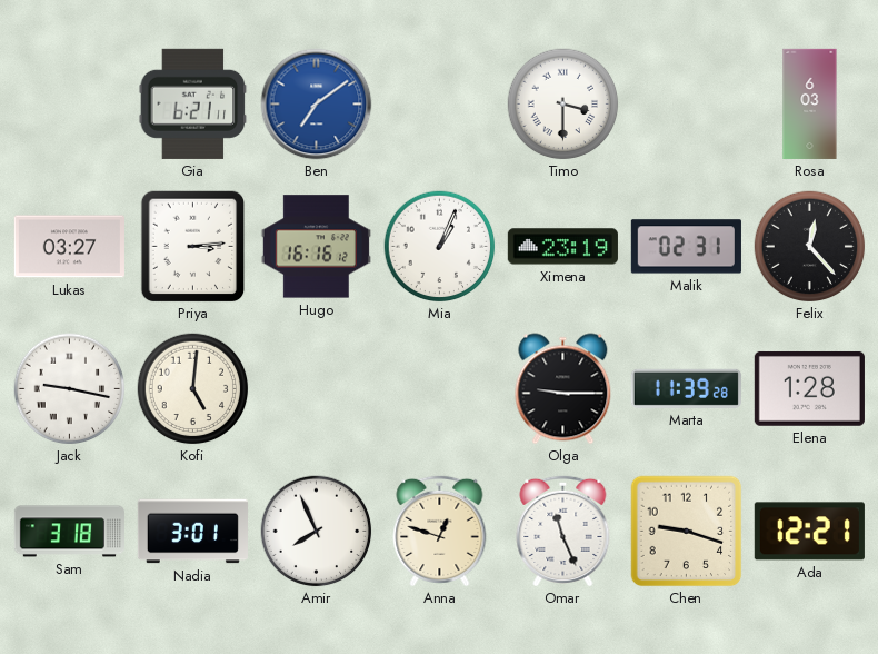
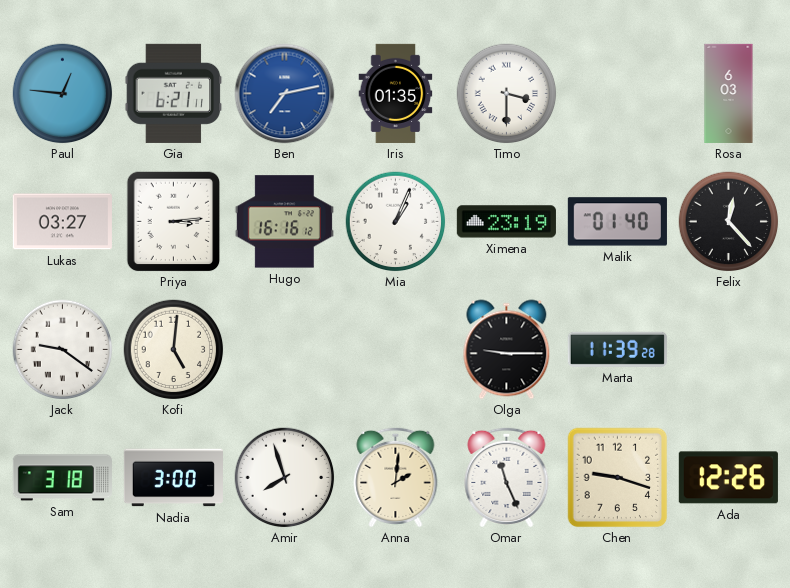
Paul: none -> 12:46
Ben: 7:09 -> 7:13
Iris: none -> 01:35
Malik: 02:31 -> 01:40
Jack: 9:17 -> 9:21
Elena: 1:28 -> none
Nadia: 3:01 -> 3:00
Amir: 7:56 -> 7:57
Anna: 12:48 -> 2:01
Ada: 12:21 -> 12:26
